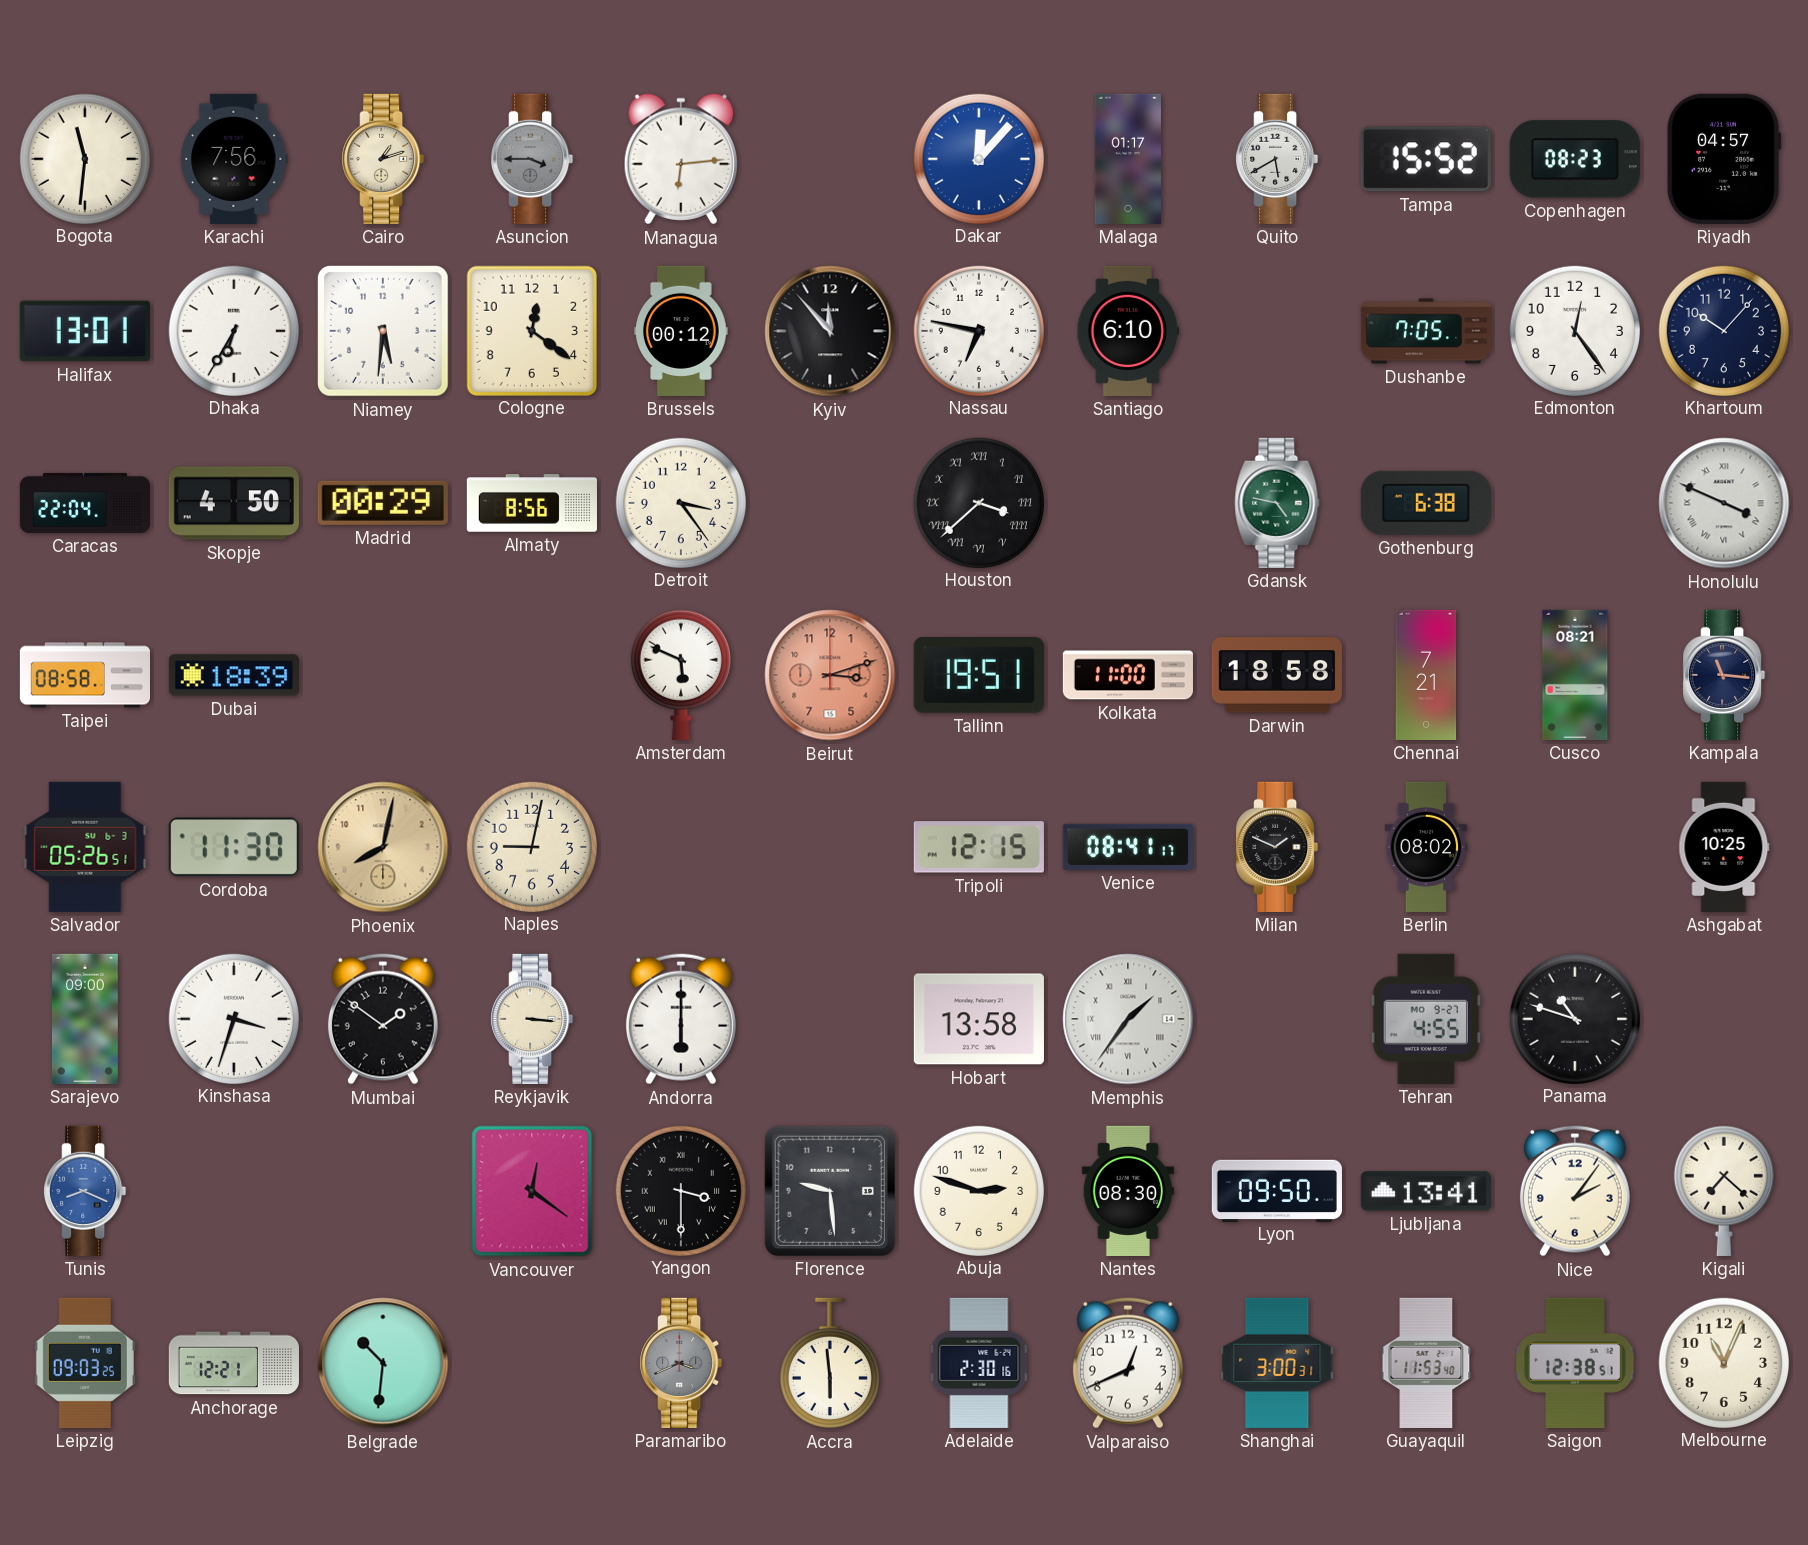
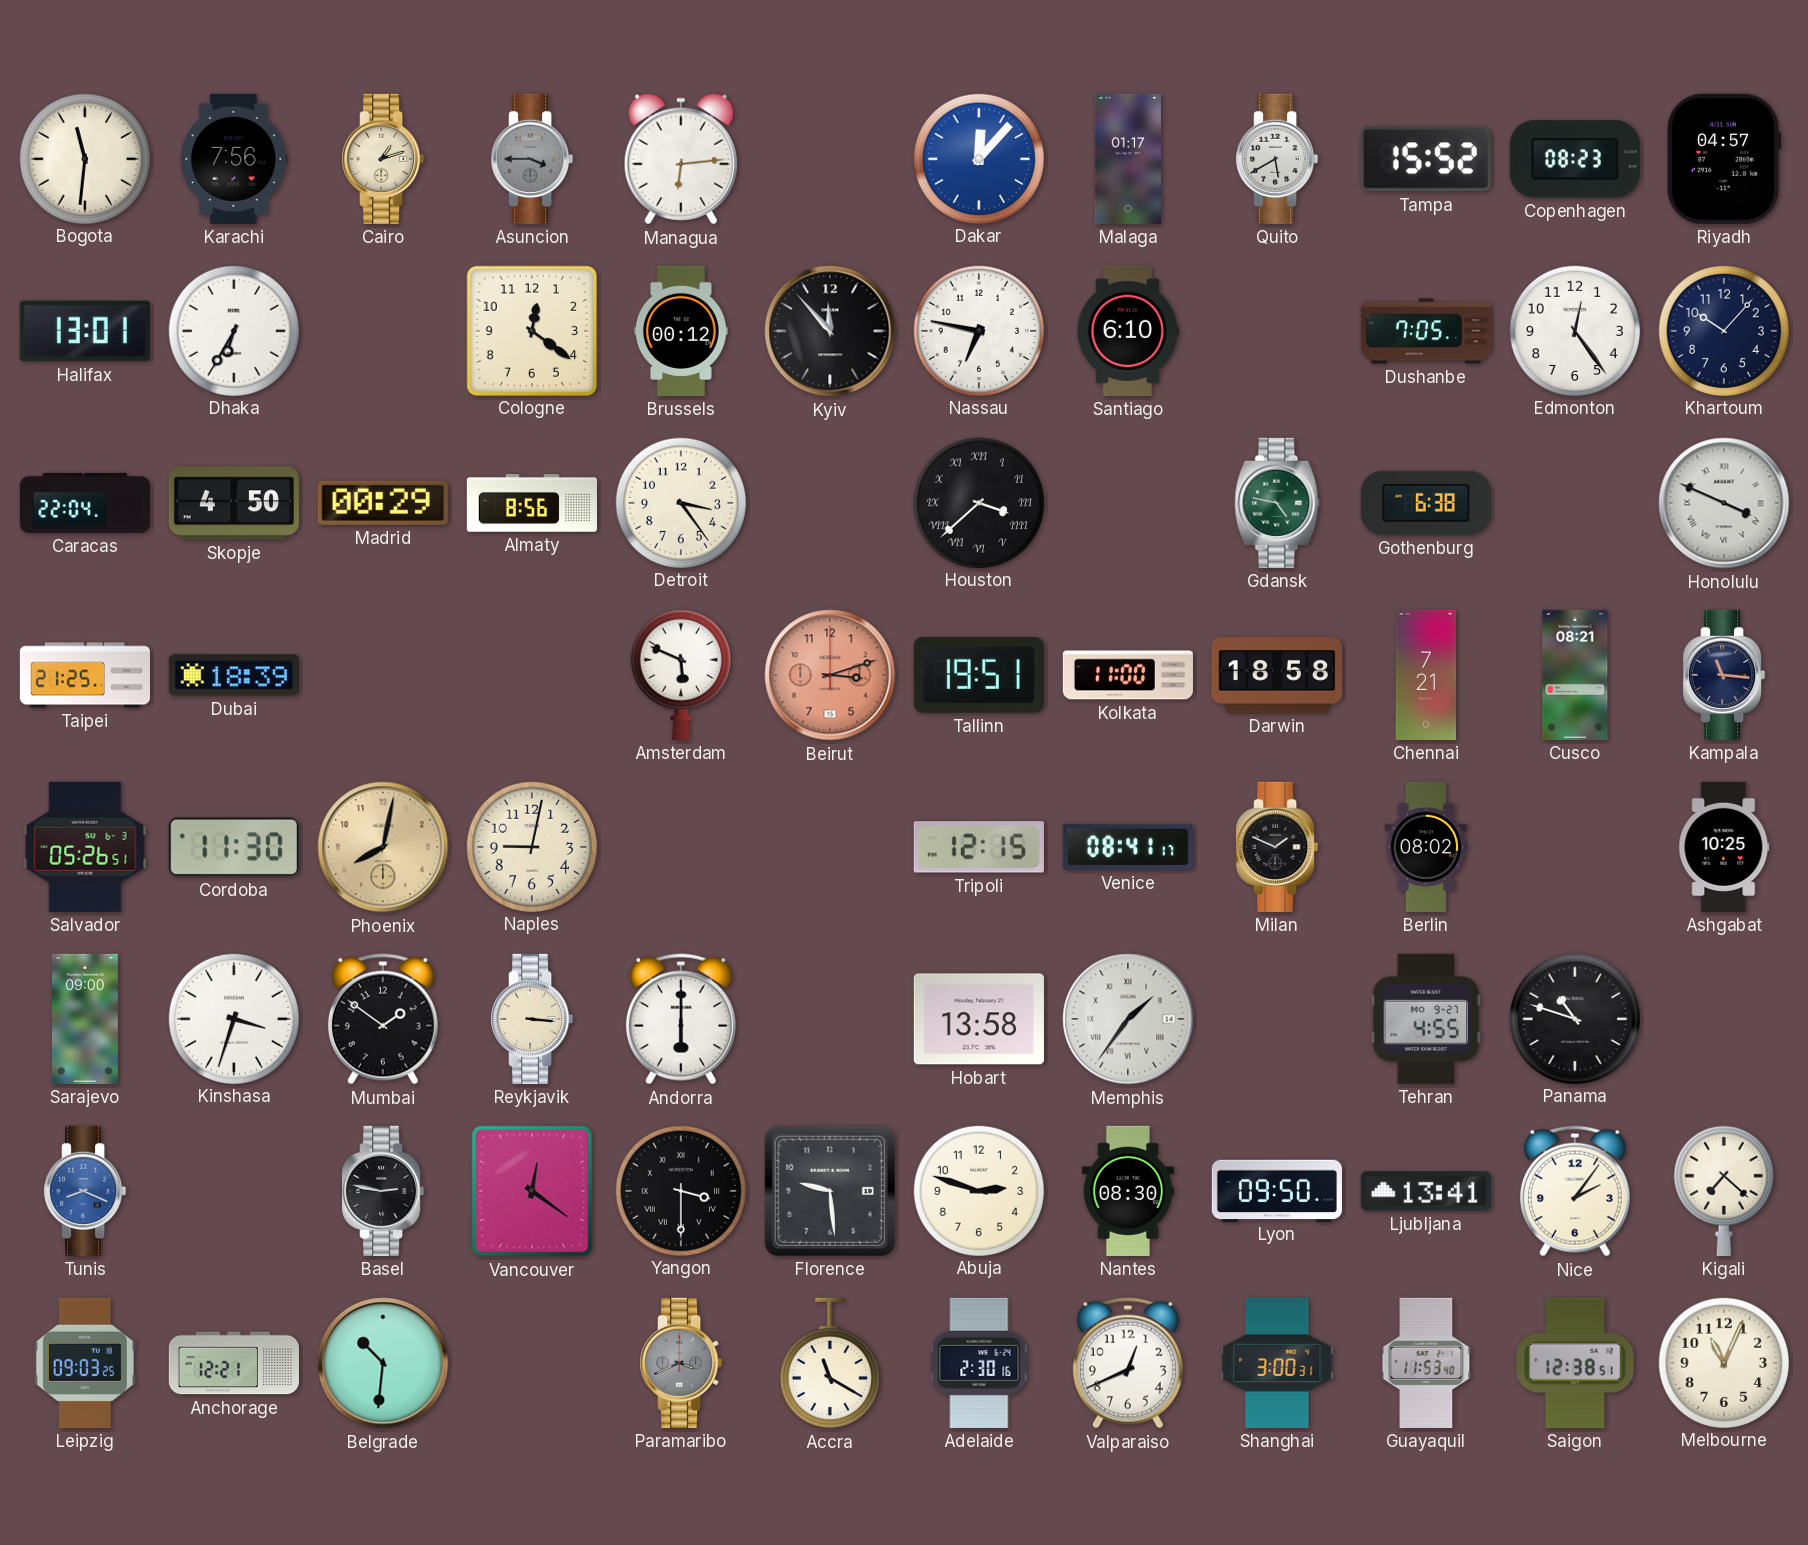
Niamey: 5:31 -> none
Taipei: 08:58 -> 21:25
Basel: none -> 2:47
Accra: 5:59 -> 11:20
